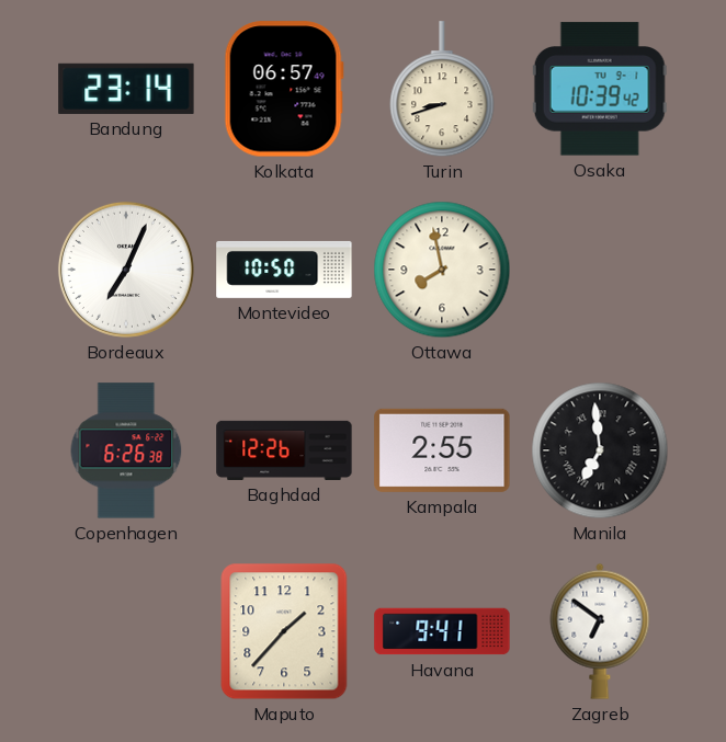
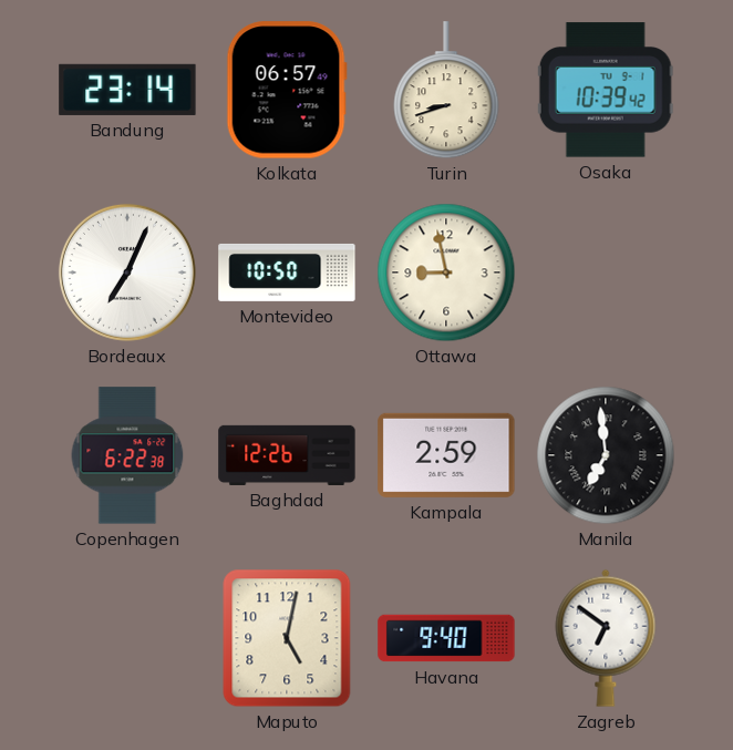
Ottawa: 7:58 -> 8:58
Copenhagen: 6:26 -> 6:22
Kampala: 2:55 -> 2:59
Maputo: 1:37 -> 5:02
Havana: 9:41 -> 9:40
